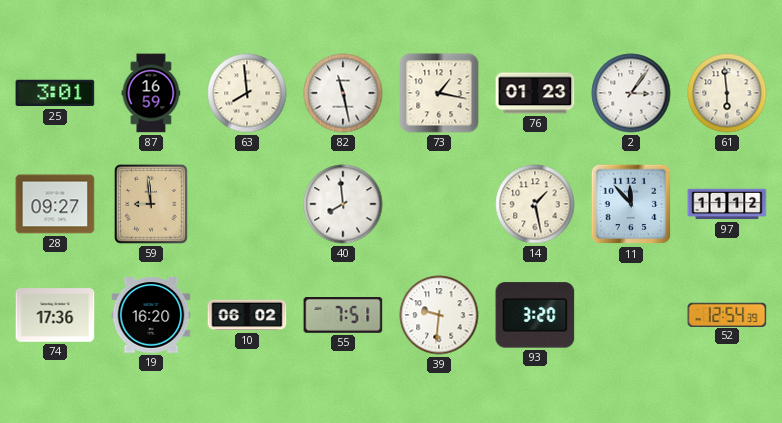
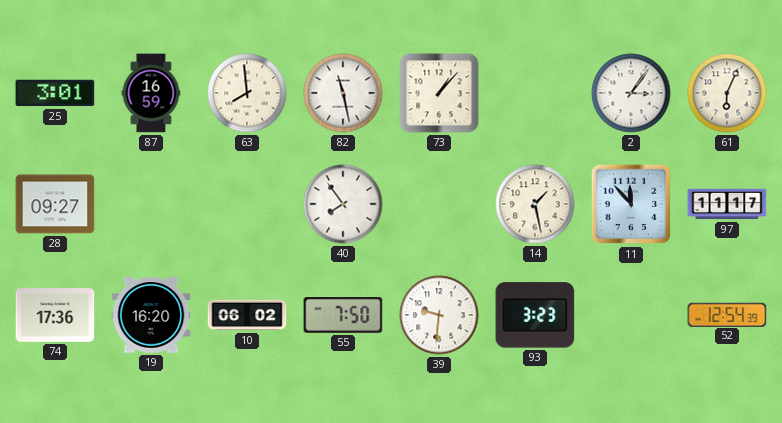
73: 1:17 -> 1:07
76: 01:23 -> none
61: 5:59 -> 6:04
59: 8:59 -> none
40: 7:59 -> 7:54
97: 11:12 -> 11:17
55: 7:51 -> 7:50
93: 3:20 -> 3:23
